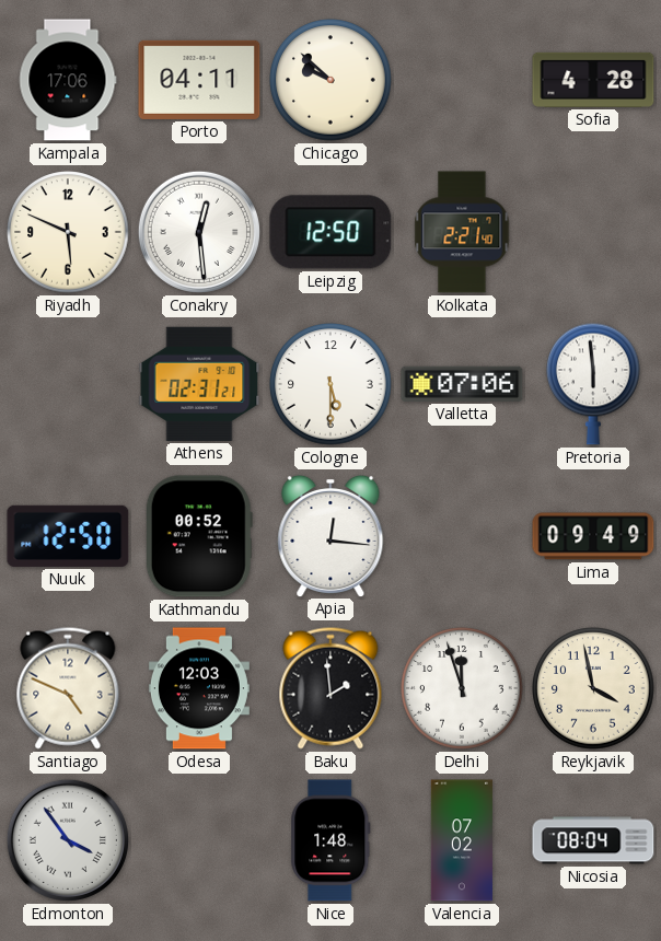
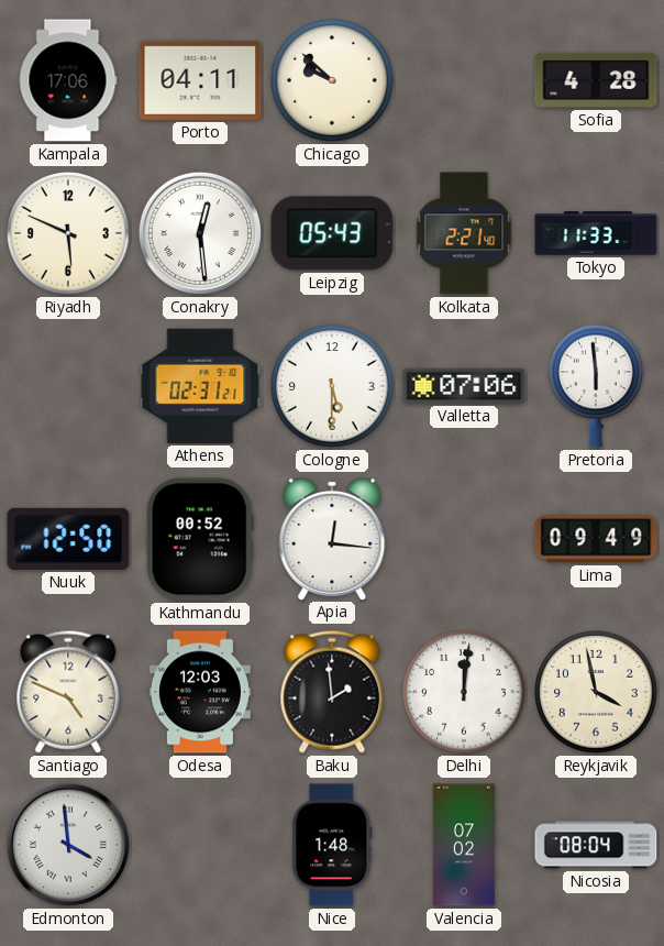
Leipzig: 12:50 -> 05:43
Tokyo: none -> 11:33
Delhi: 11:57 -> 12:01
Edmonton: 3:54 -> 3:59
